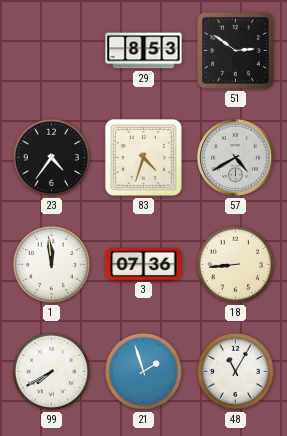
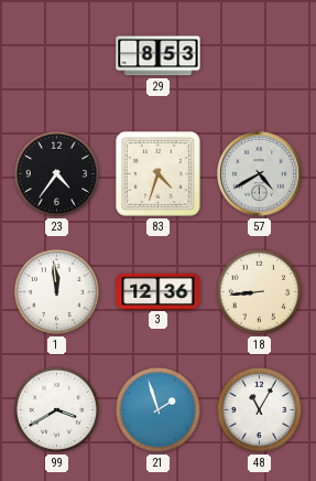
51: 2:51 -> none
3: 07:36 -> 12:36
99: 7:40 -> 3:40
